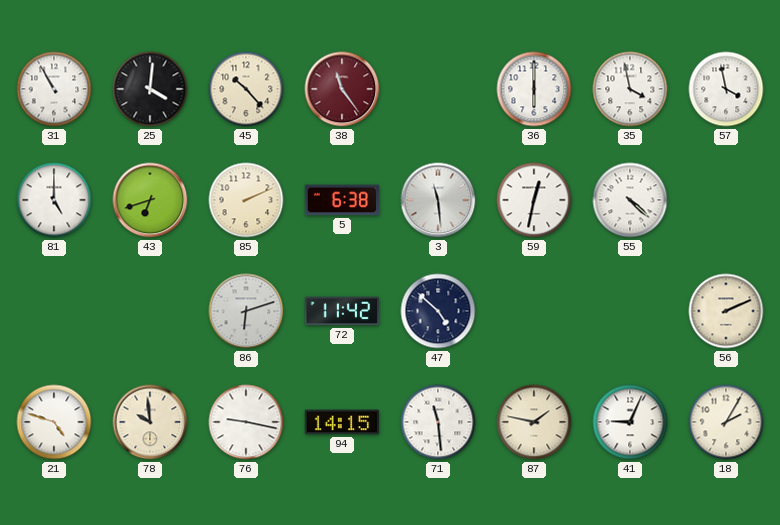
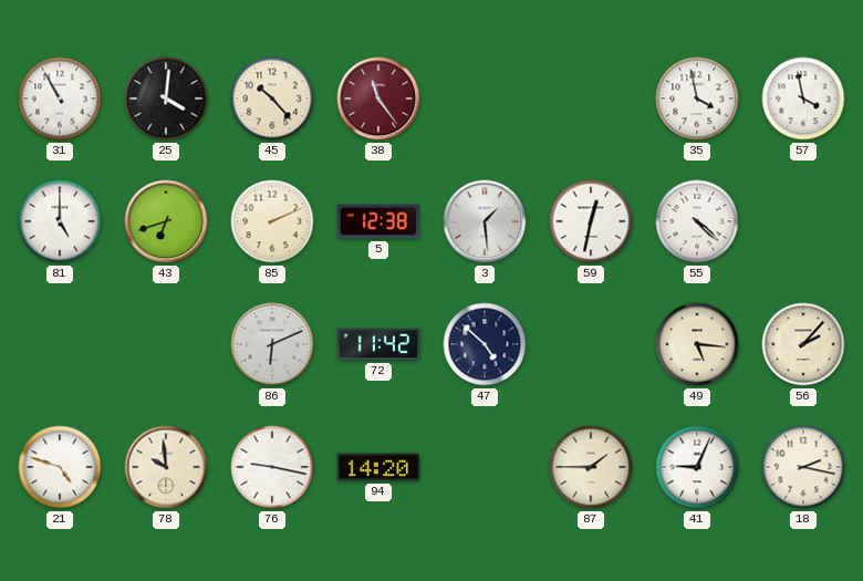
36: 6:00 -> none
5: 6:38 -> 12:38
3: 11:29 -> 1:29
86: 6:12 -> 6:11
49: none -> 5:16
56: 2:11 -> 2:07
94: 14:15 -> 14:20
71: 11:29 -> none
87: 1:47 -> 1:45
18: 2:05 -> 2:17
